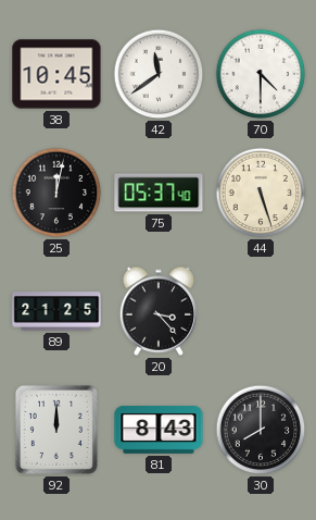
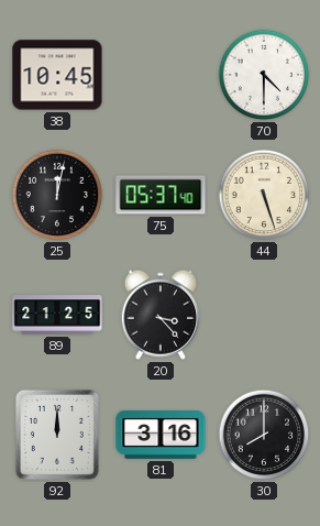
42: 11:39 -> none
81: 8:43 -> 3:16
